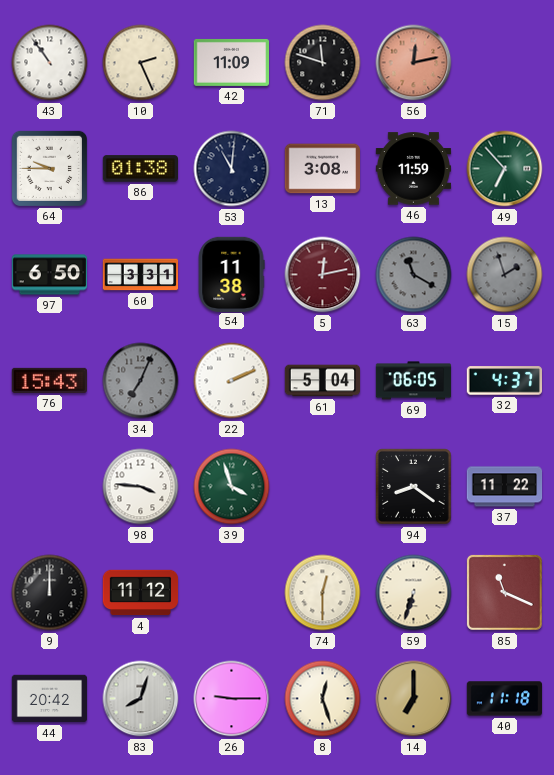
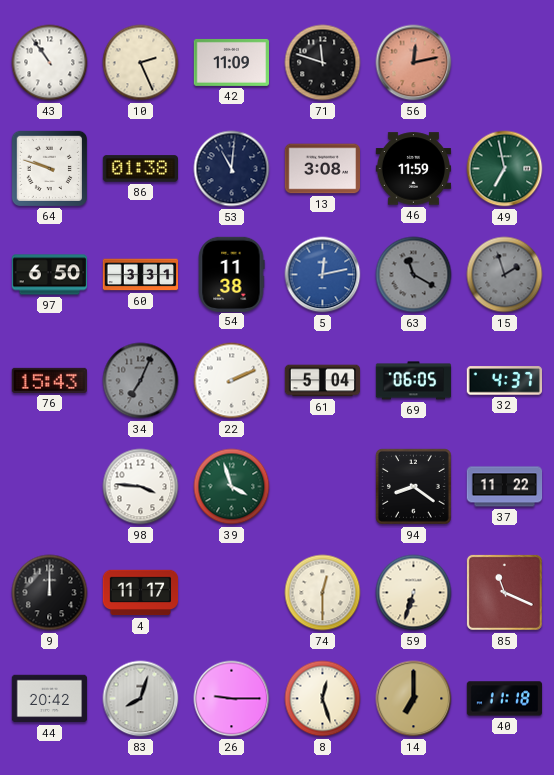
64: 9:45 -> 9:48
49: 6:53 -> 6:58
5 dial: burgundy -> blue
4: 11:12 -> 11:17
